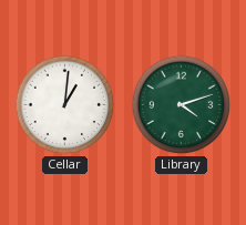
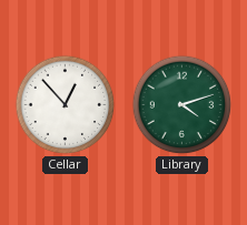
Cellar: 1:01 -> 12:53
